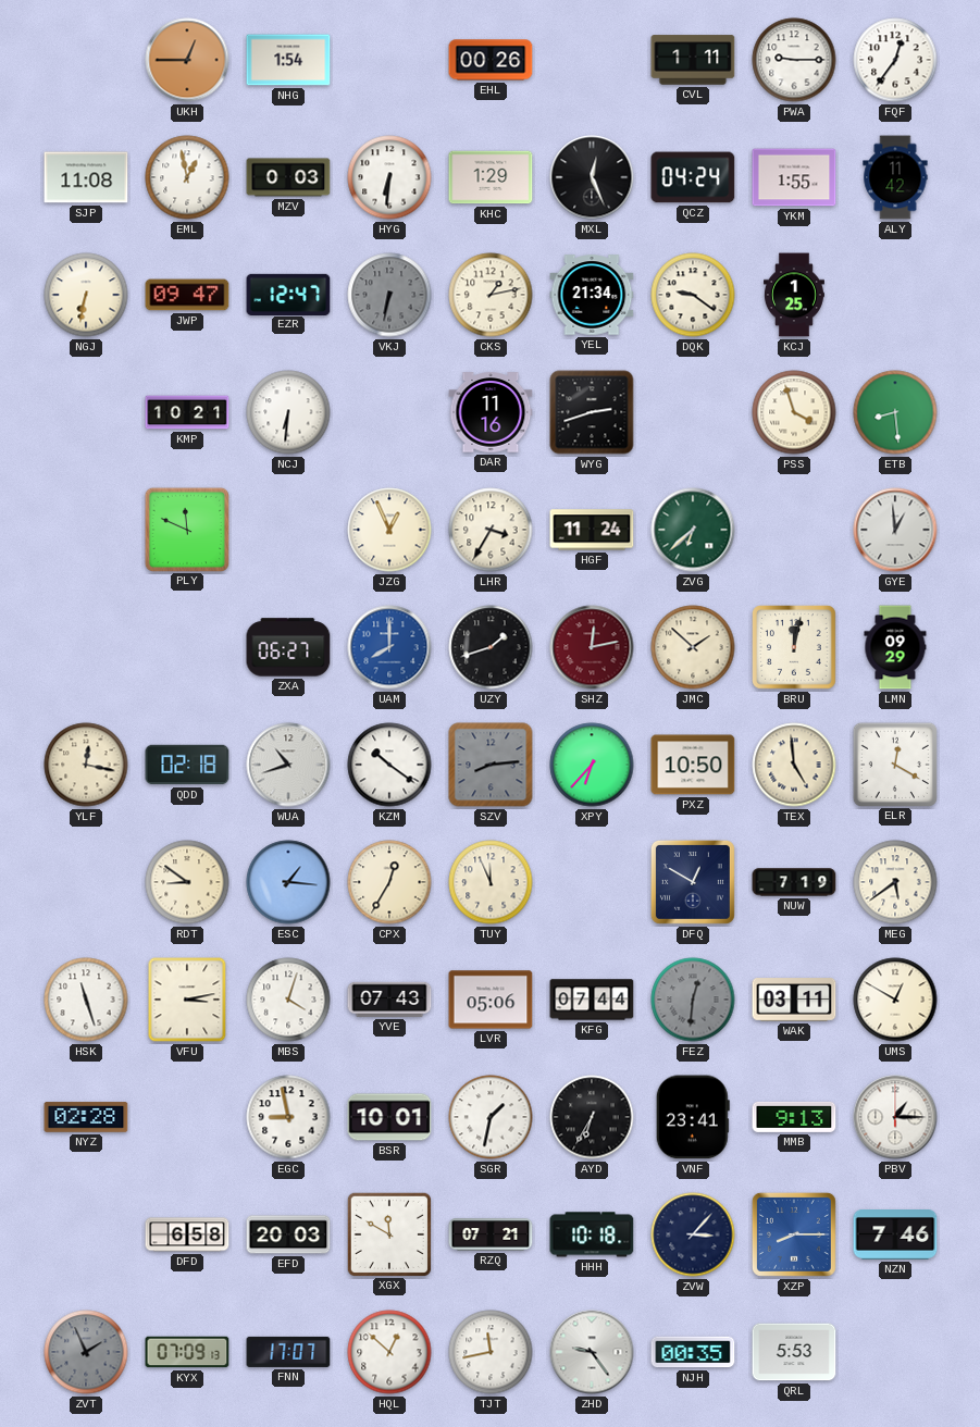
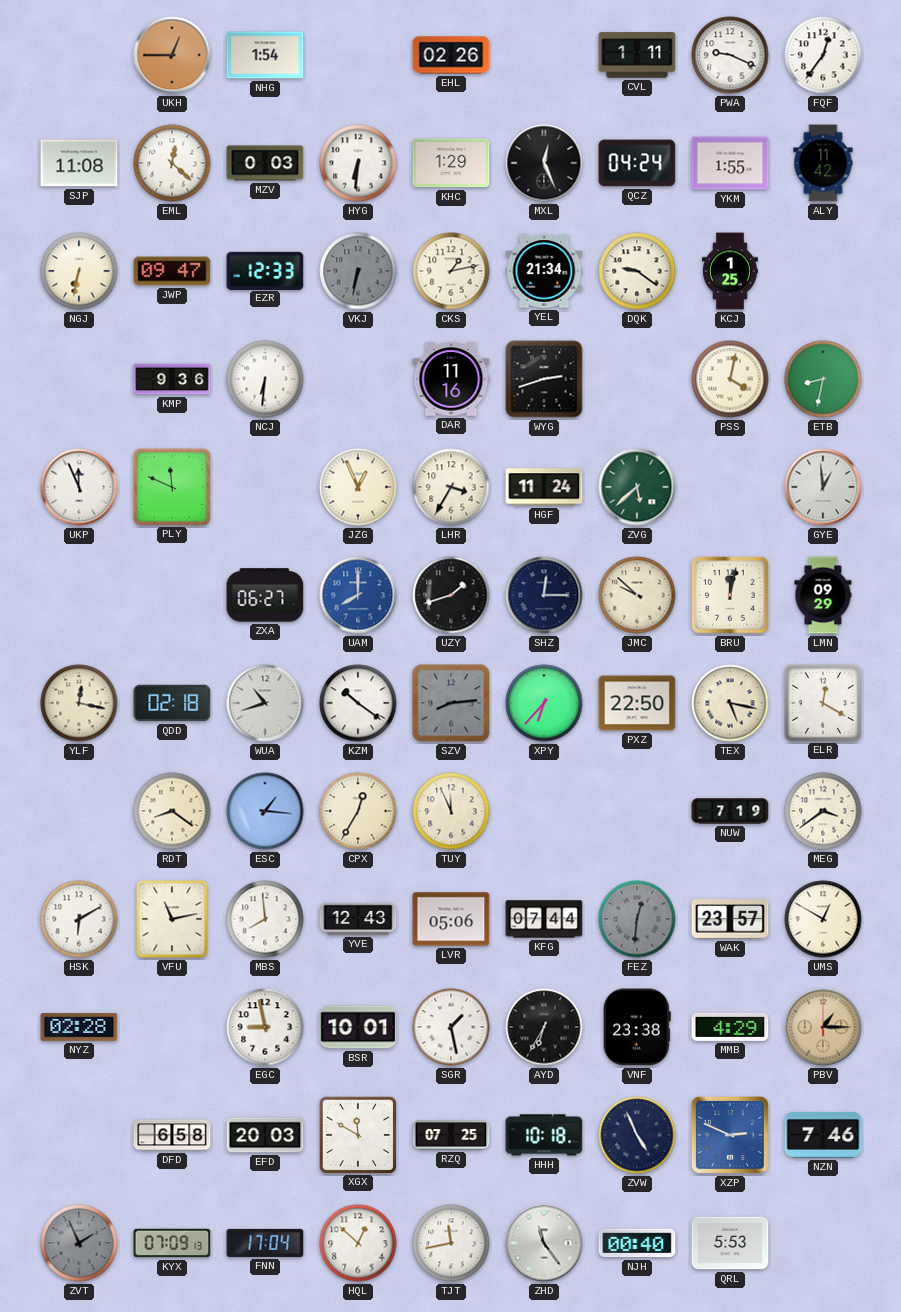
EHL: 00:26 -> 02:26
PWA: 9:15 -> 9:19
EML: 12:58 -> 12:22
EZR: 12:47 -> 12:33
KMP: 10:21 -> 9:36
PSS: 3:57 -> 4:02
ETB: 8:29 -> 8:32
UKP: none -> 11:56
ZVG: 6:38 -> 5:38
SHZ: 12:13 -> 12:15
SHZ dial: burgundy -> navy
JMC: 1:52 -> 9:52
PXZ: 10:50 -> 22:50
TEX: 4:59 -> 5:17
RDT: 8:51 -> 8:21
DFQ: 12:50 -> none
MEG: 5:39 -> 3:39
HSK: 11:27 -> 6:10
VFU: 3:13 -> 11:13
MBS: 4:03 -> 7:59
YVE: 07:43 -> 12:43
WAK: 03:11 -> 23:57
SGR: 1:32 -> 1:28
VNF: 23:41 -> 23:38
MMB: 9:13 -> 4:29
PBV dial: white -> champagne
RZQ: 07:21 -> 07:25
ZVW: 3:07 -> 4:56
XZP: 8:15 -> 2:49
FNN: 17:07 -> 17:04
ZHD: 9:24 -> 11:24
NJH: 00:35 -> 00:40
